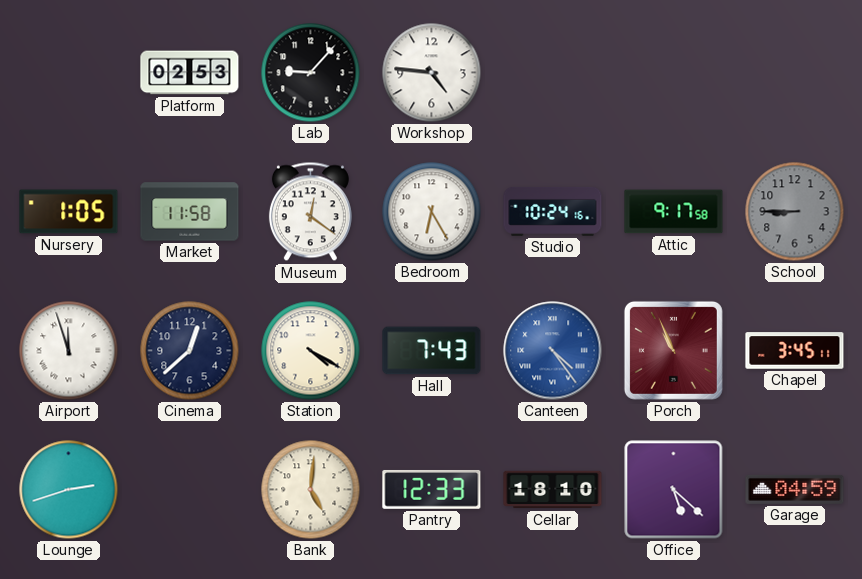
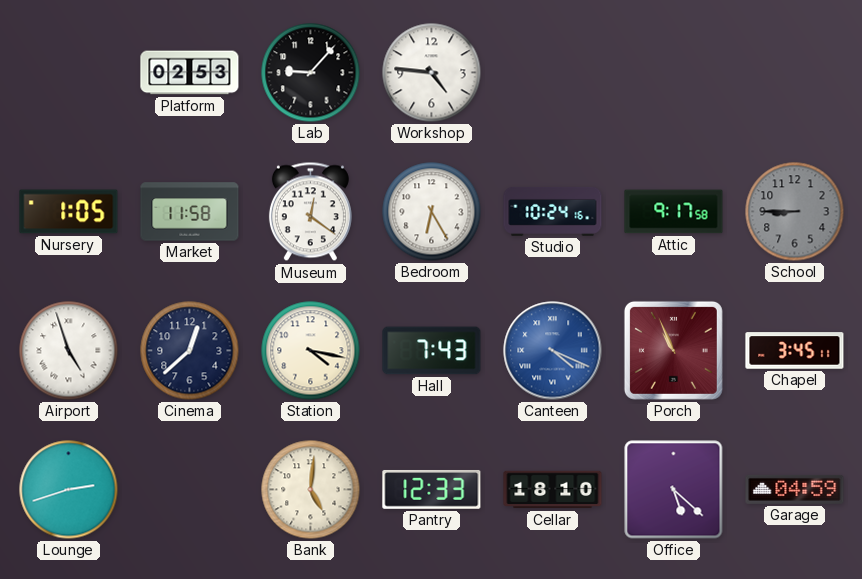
Airport: 11:57 -> 4:57
Station: 4:20 -> 4:17
Canteen: 4:24 -> 4:19
